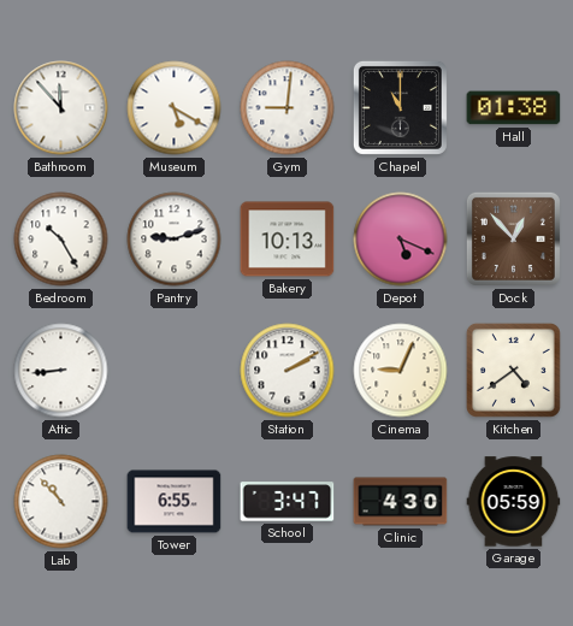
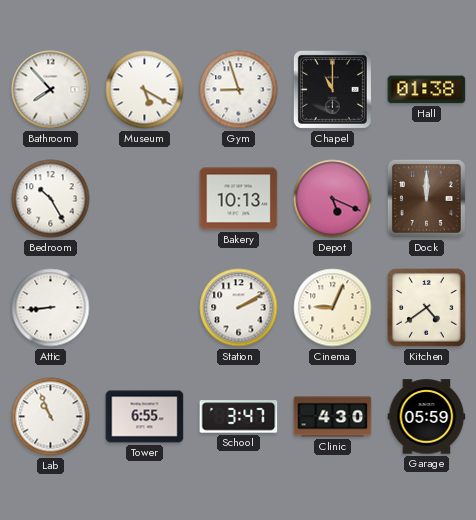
Bathroom: 11:53 -> 7:53
Gym: 9:01 -> 8:57
Pantry: 9:12 -> none
Dock: 12:53 -> 12:00
Lab: 10:53 -> 10:56
